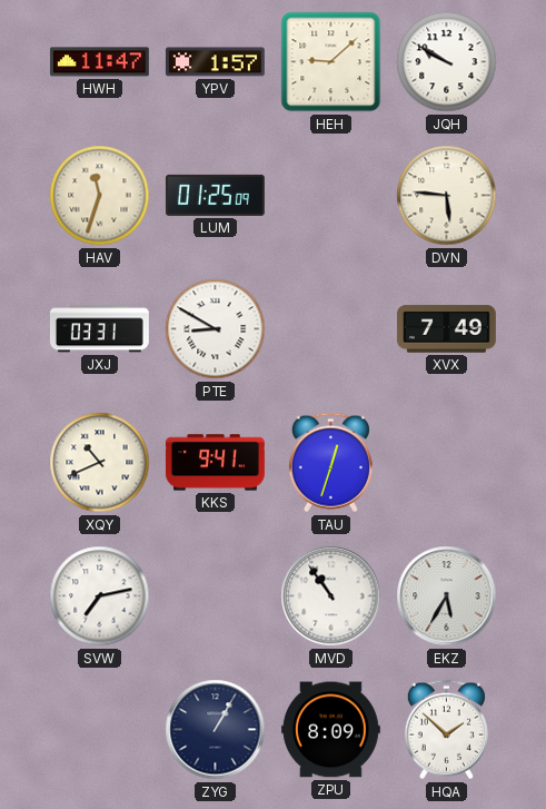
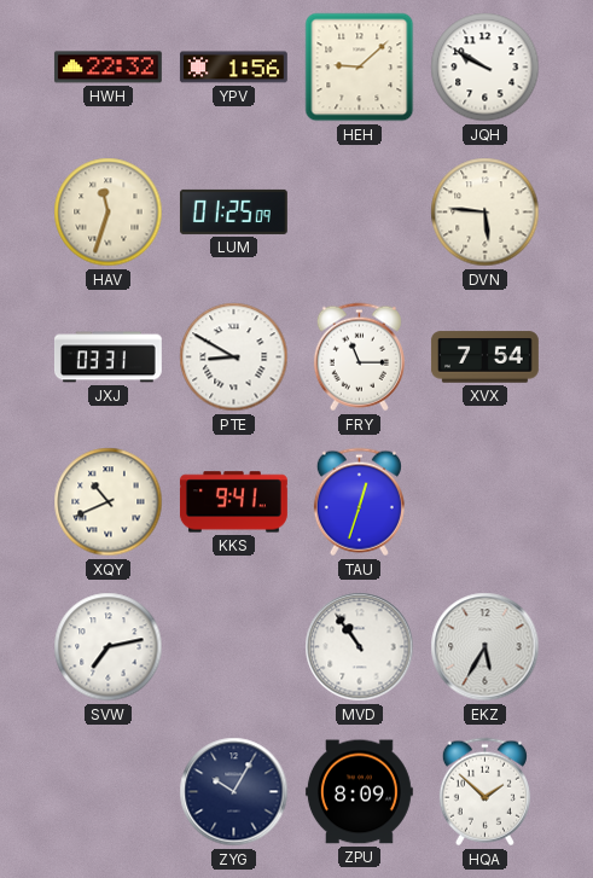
HWH: 11:47 -> 22:32
YPV: 1:57 -> 1:56
FRY: none -> 11:15
XVX: 7:49 -> 7:54
ZYG: 1:05 -> 10:05
